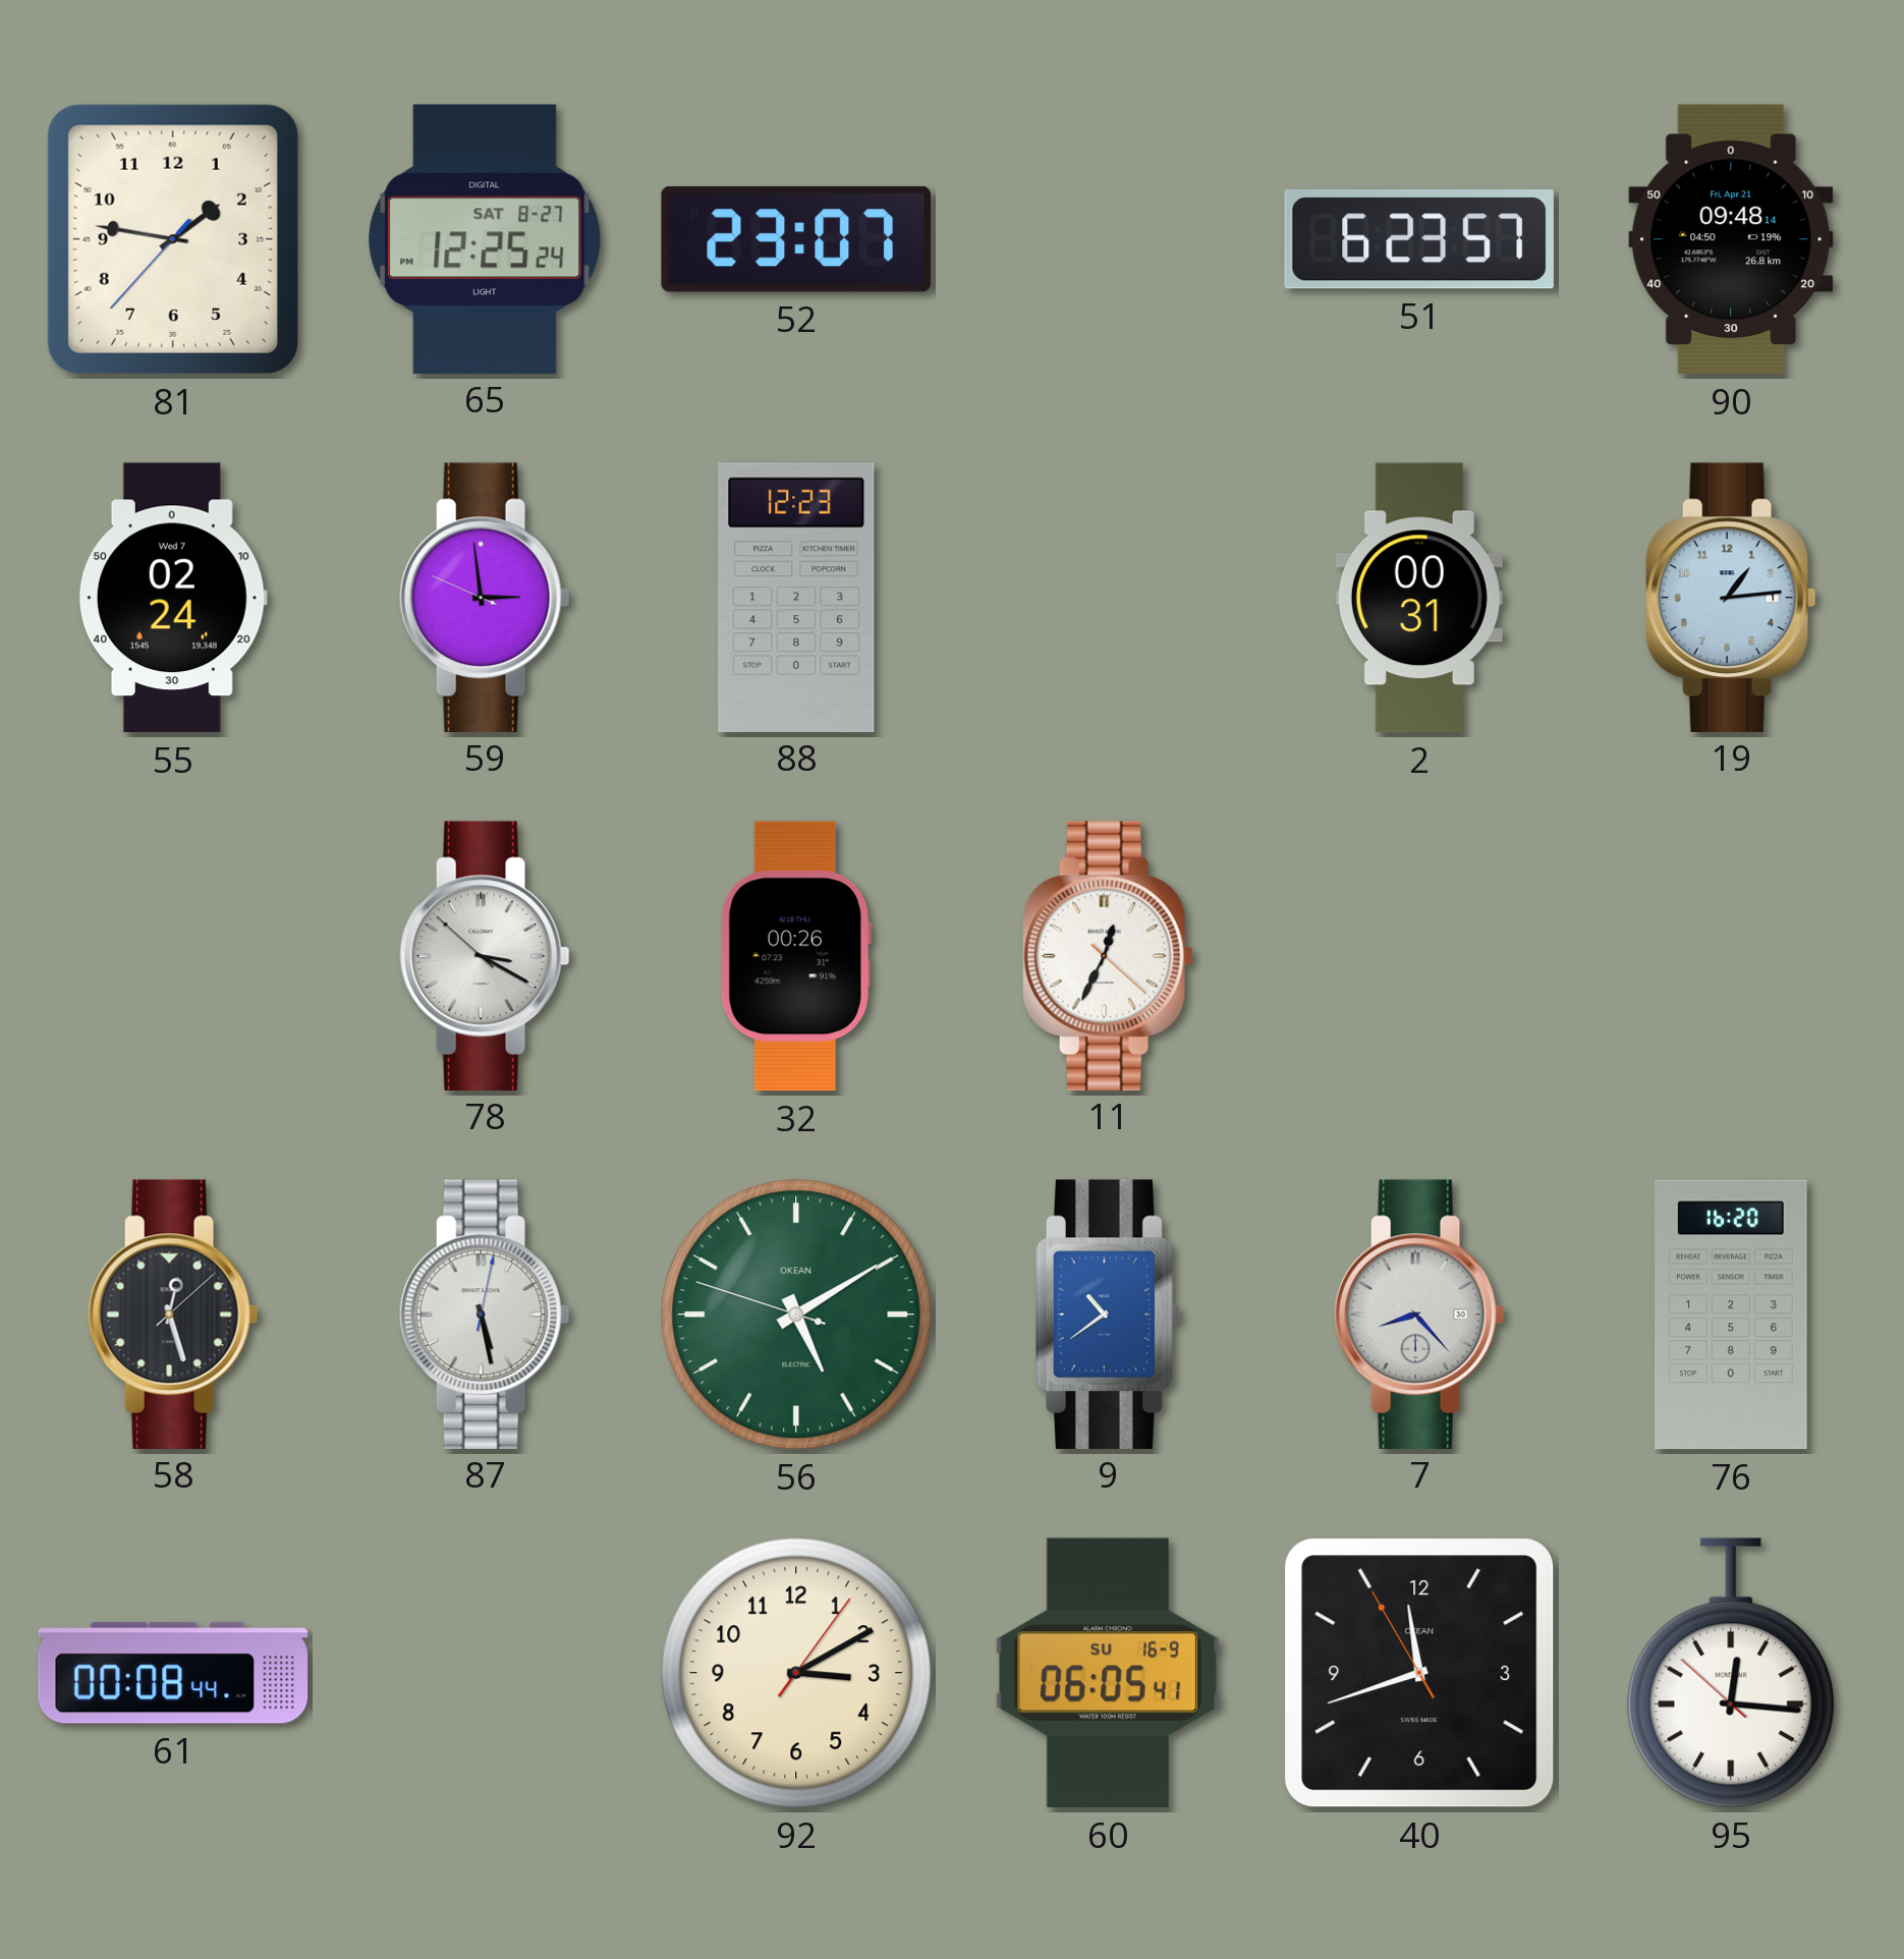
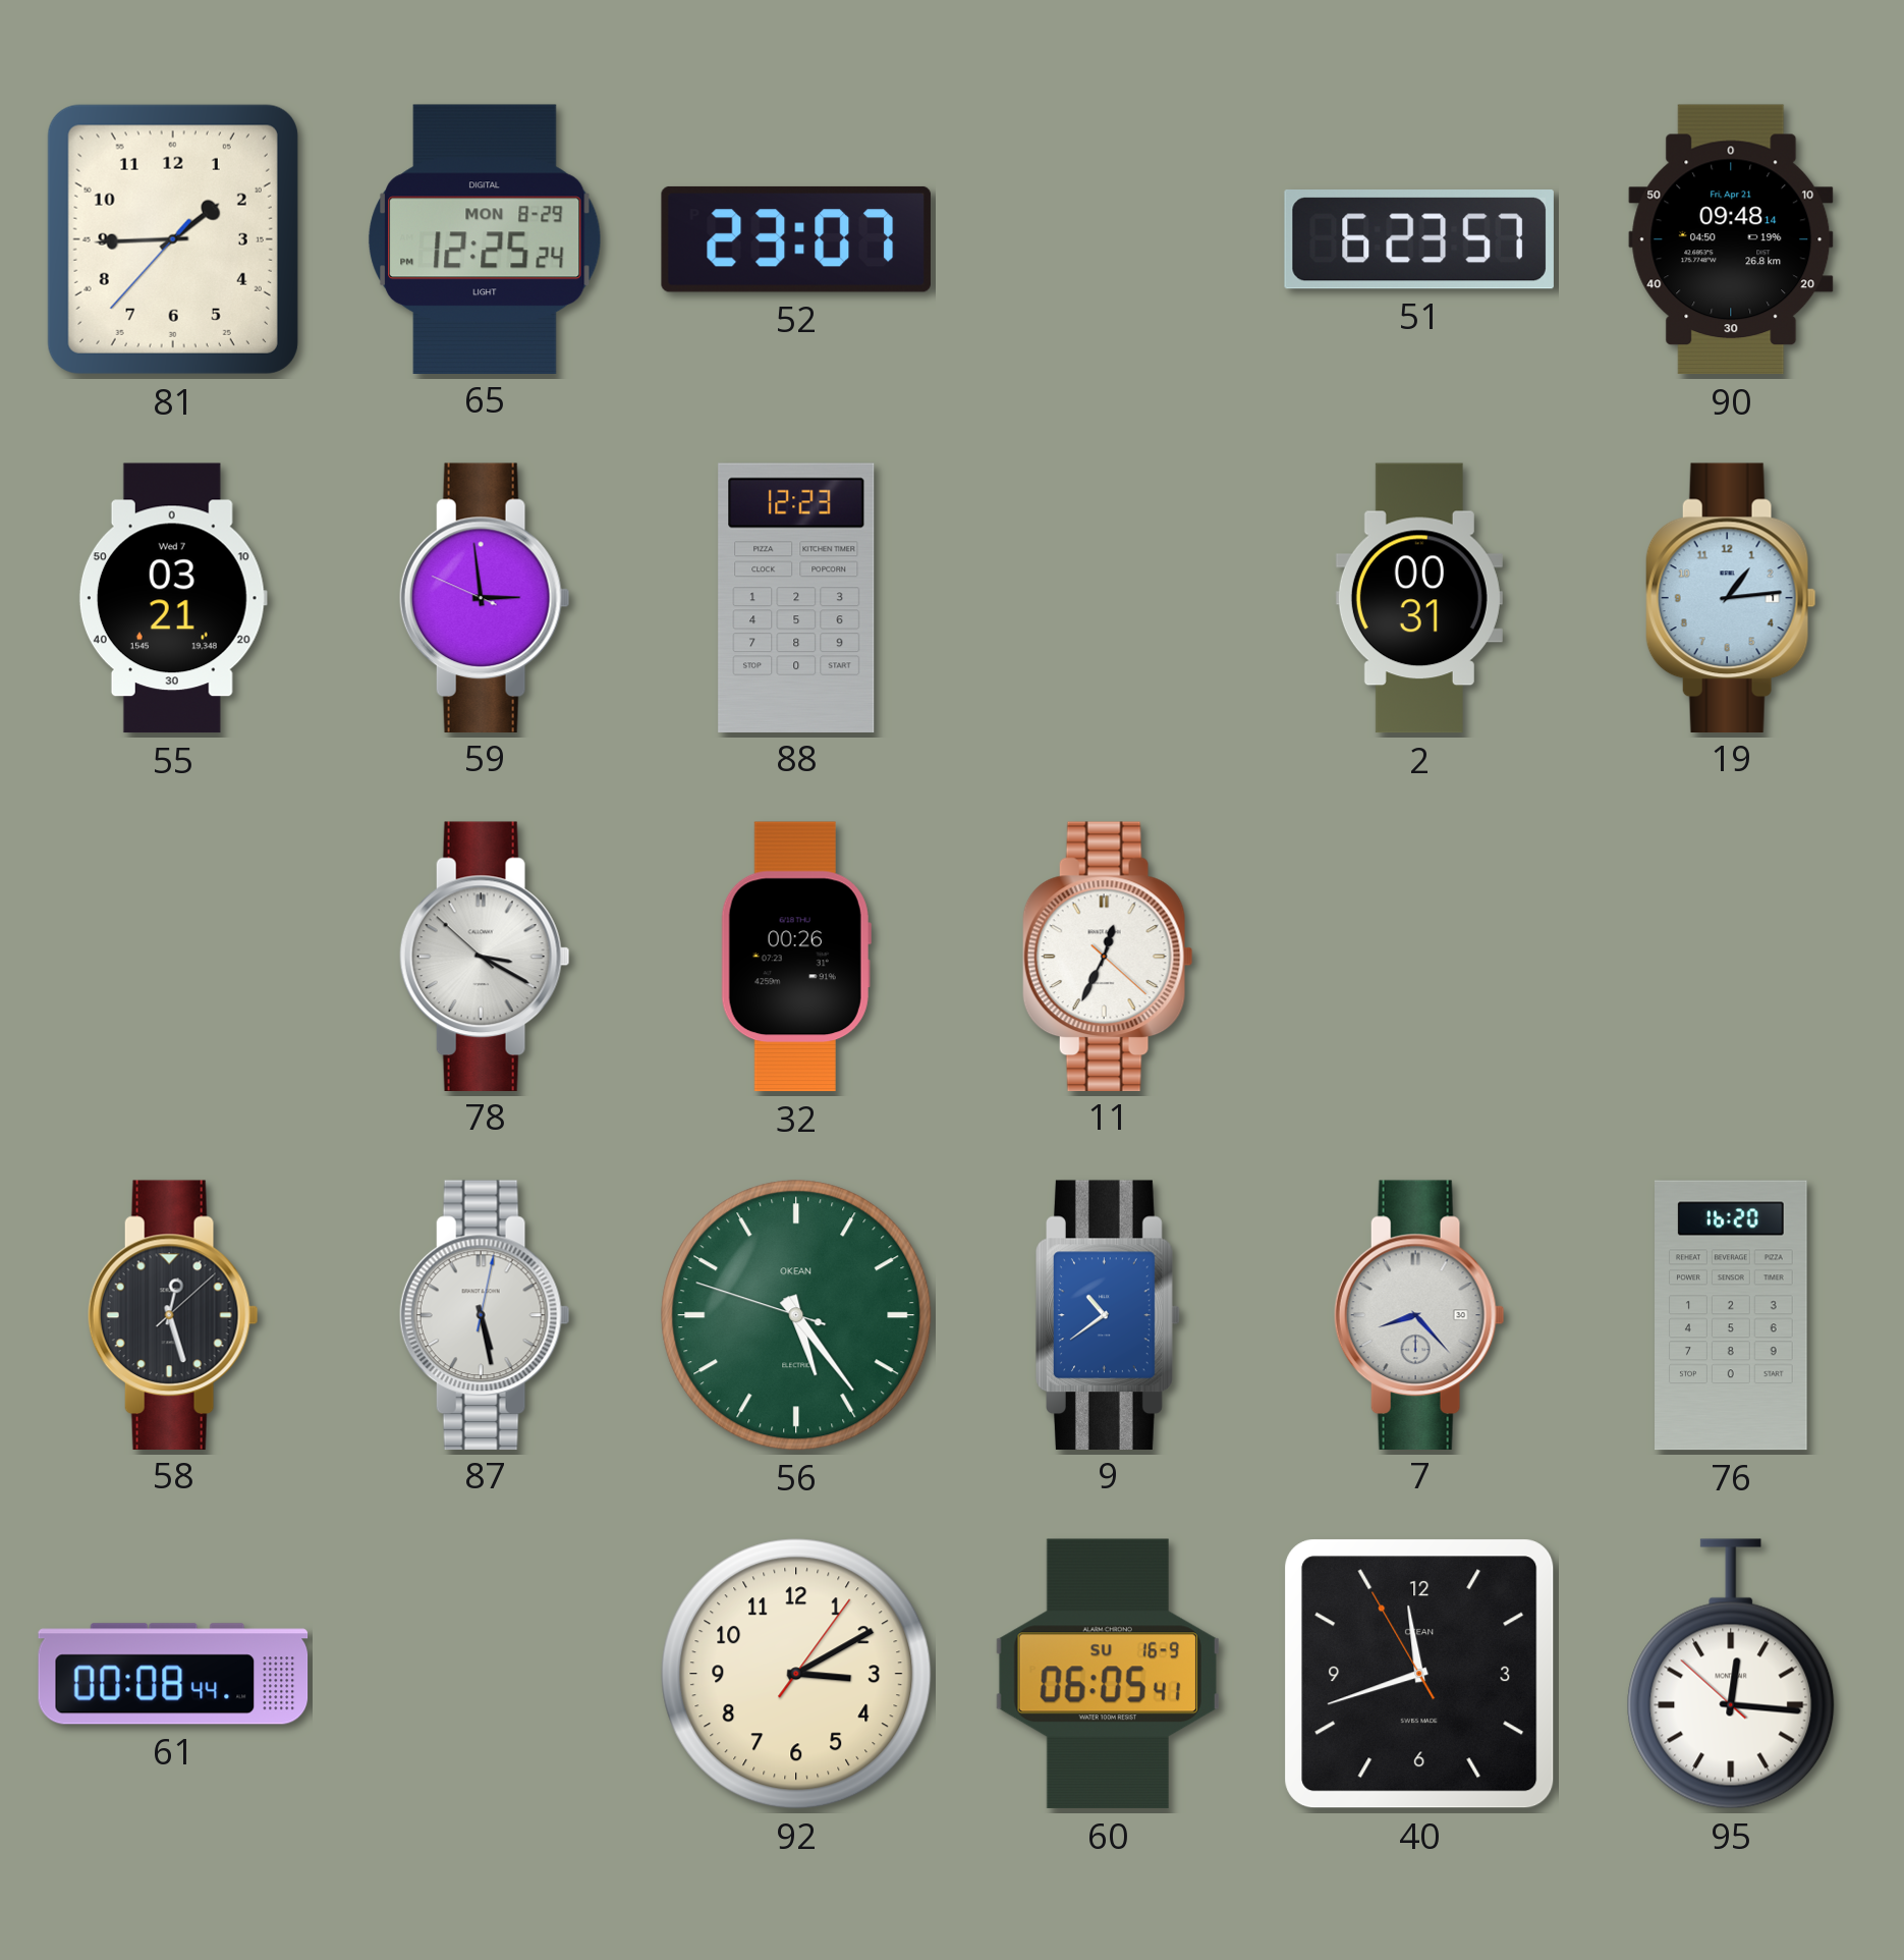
81: 1:46 -> 1:44
65 date: SAT 8-27 -> MON 8-29
55: 02:24 -> 03:21
56: 5:09 -> 5:23
